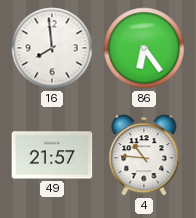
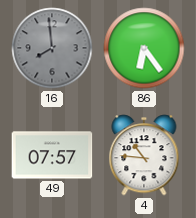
16 dial: white -> grey
49: 21:57 -> 07:57
